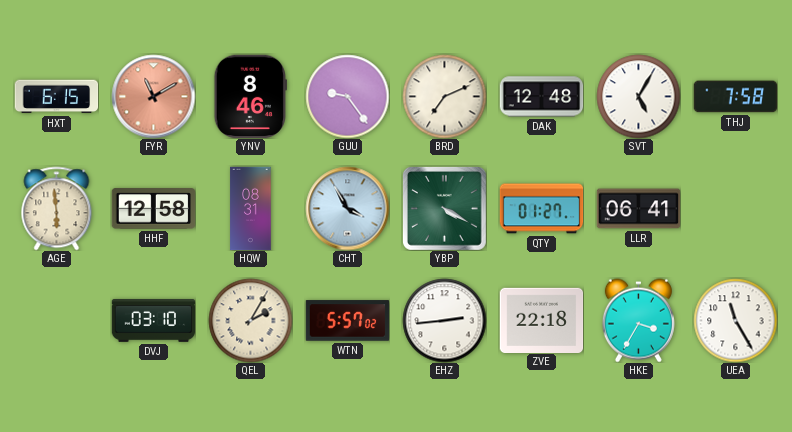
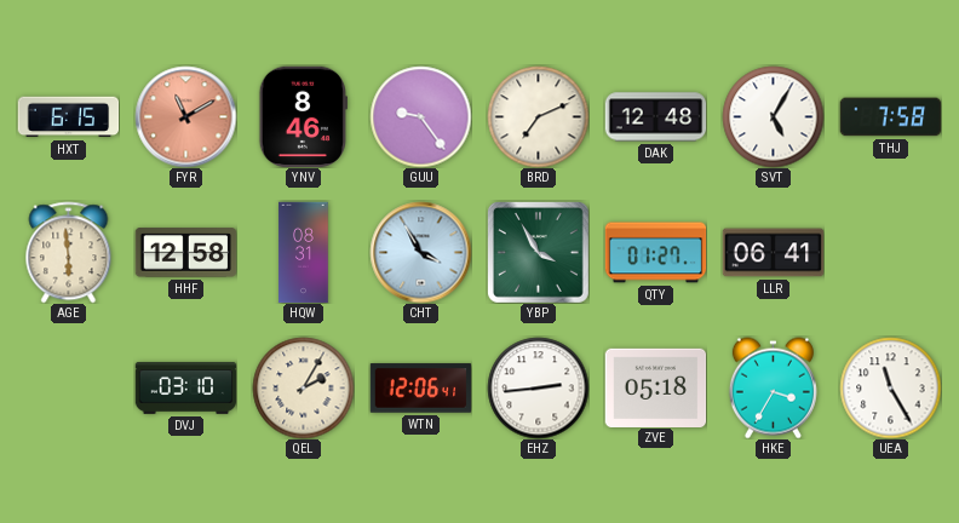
YBP: 4:20 -> 3:55
WTN: 5:57 -> 12:06
ZVE: 22:18 -> 05:18
